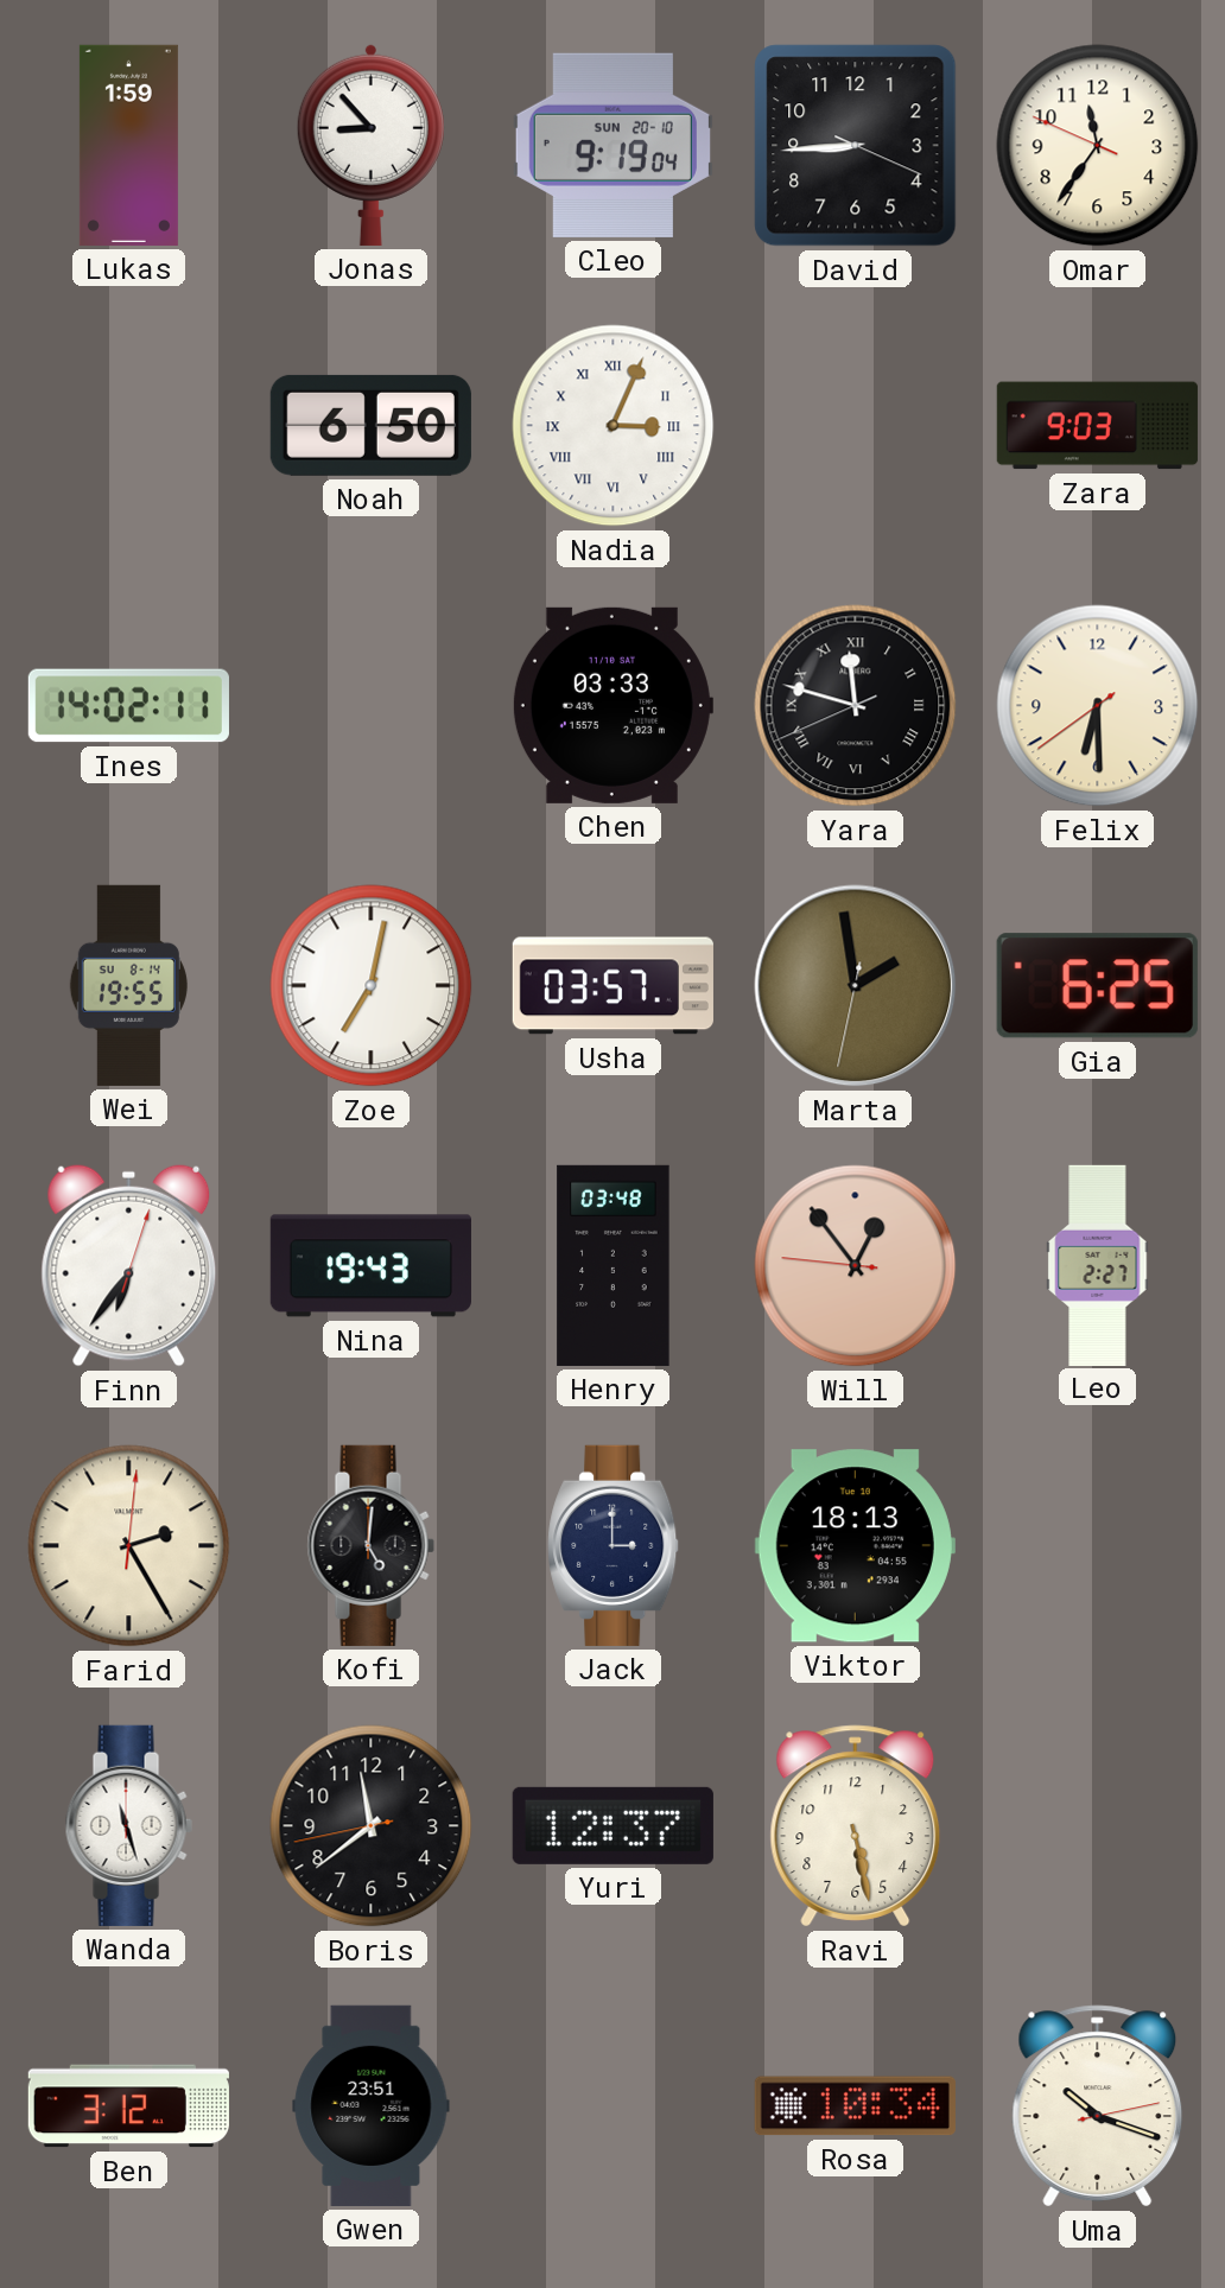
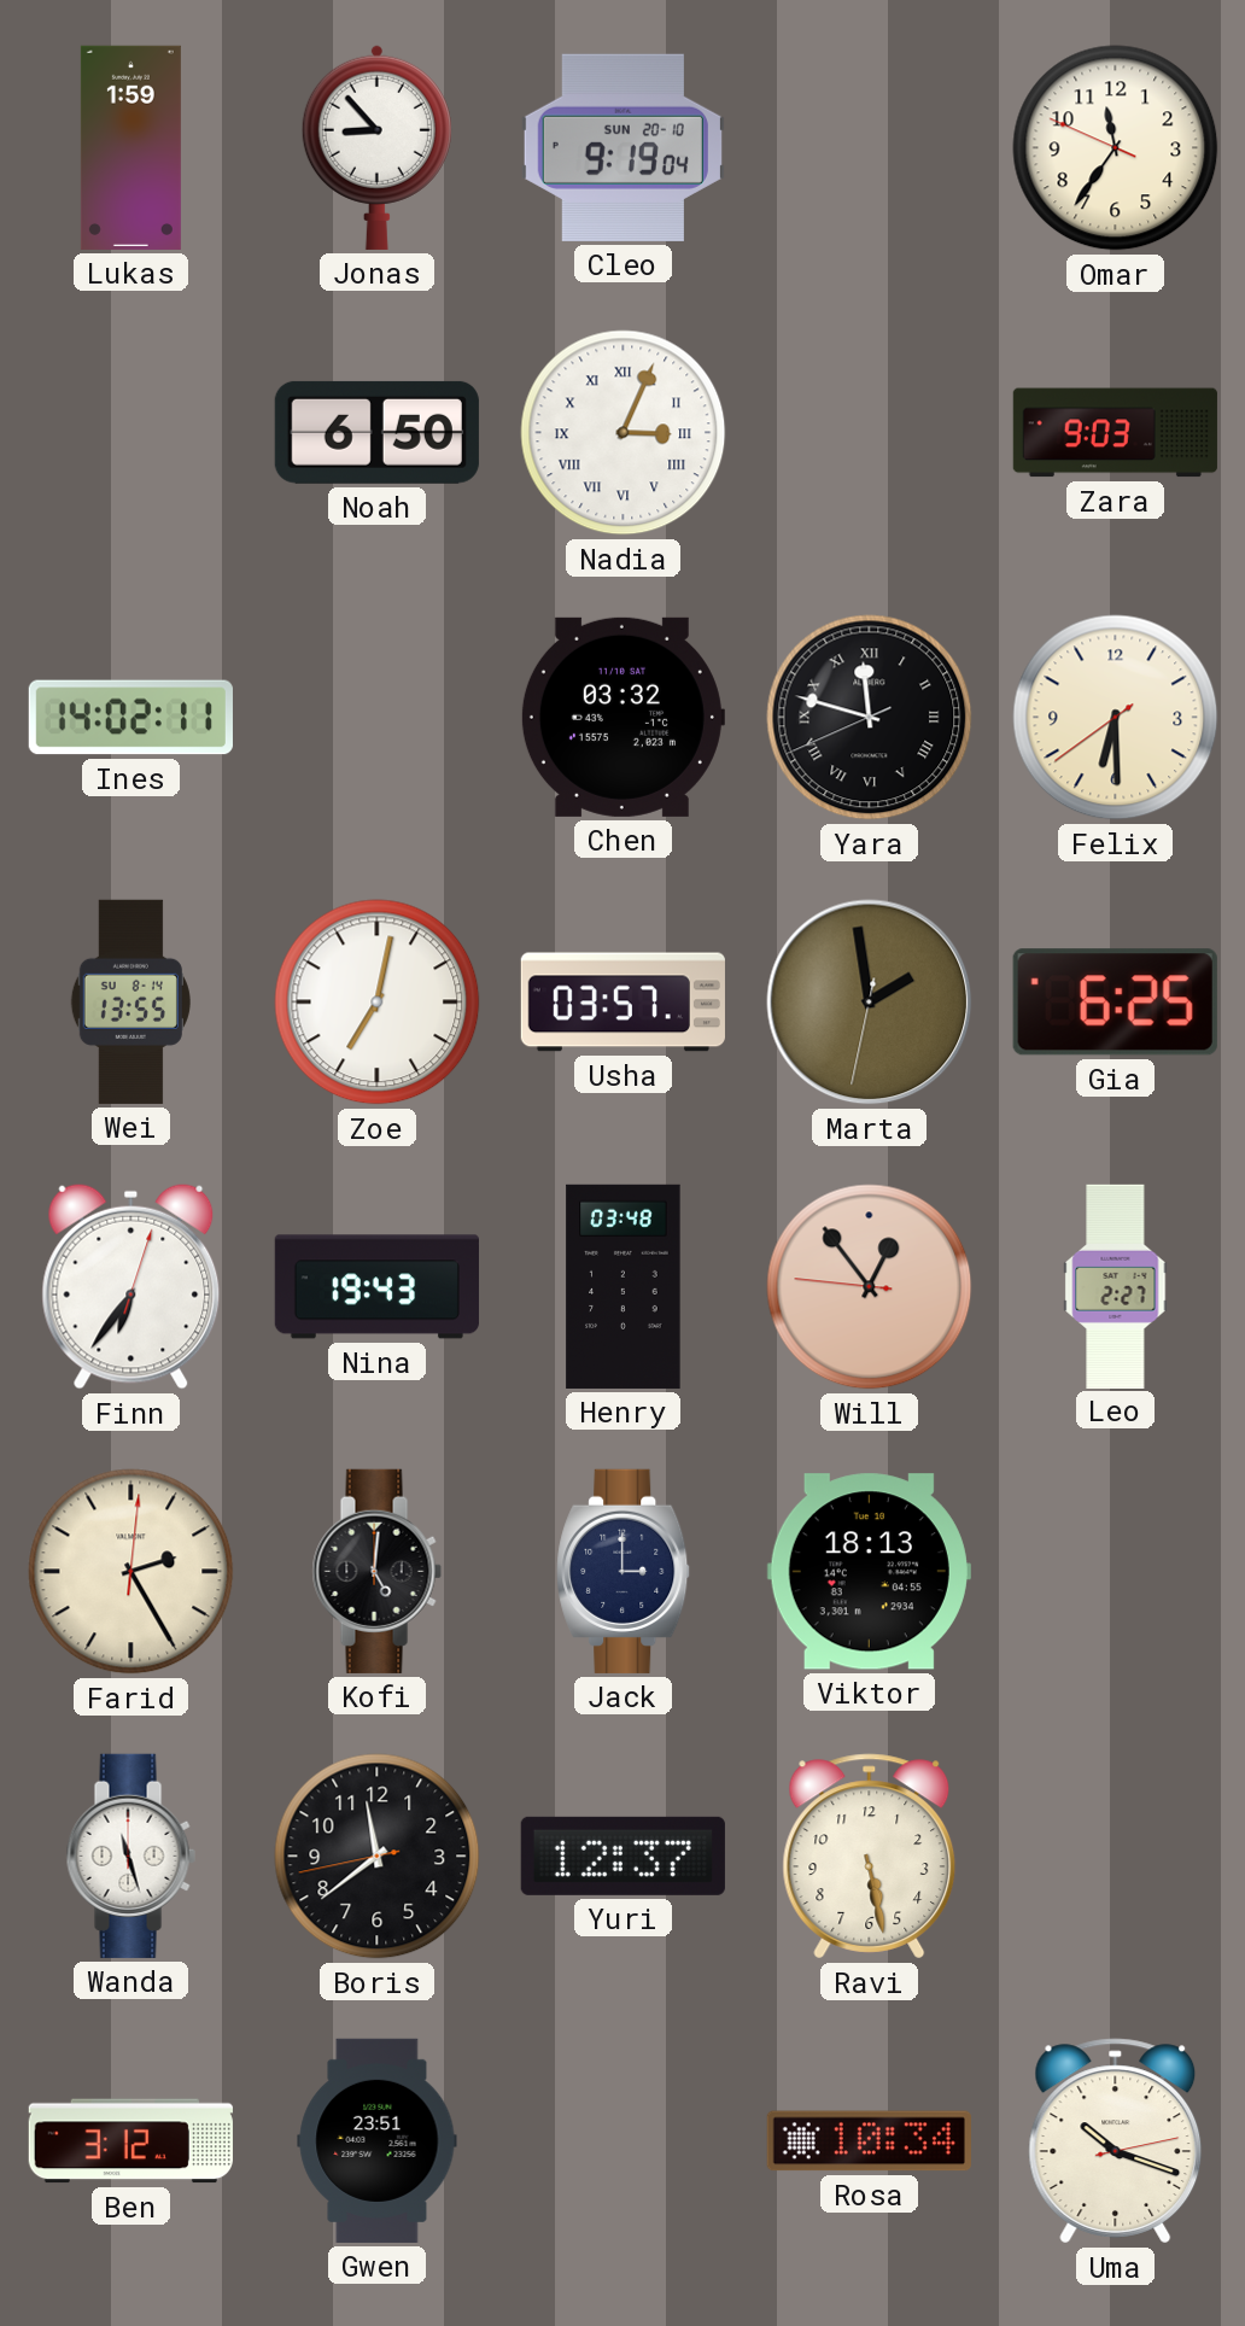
David: 8:44 -> none
Chen: 03:33 -> 03:32
Wei: 19:55 -> 13:55
